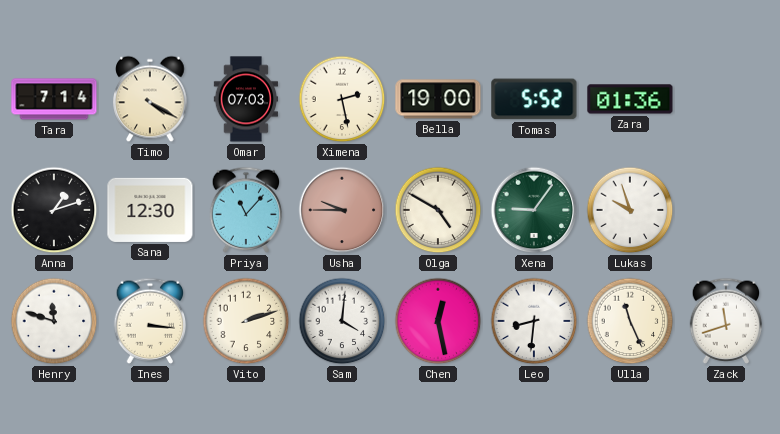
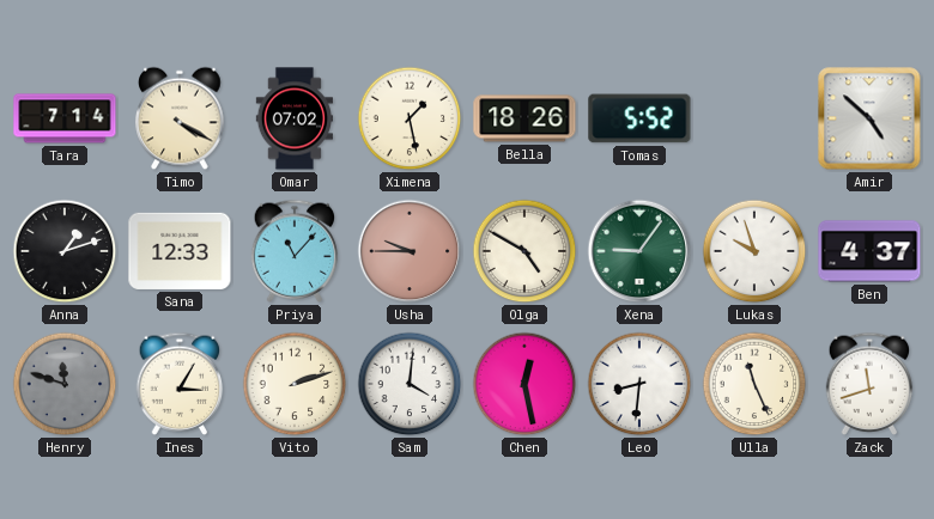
Omar: 07:03 -> 07:02
Ximena: 2:28 -> 1:28
Bella: 19:00 -> 18:26
Zara: 01:36 -> none
Amir: none -> 4:52
Sana: 12:30 -> 12:33
Ben: none -> 4:37
Henry dial: white -> grey
Ines: 3:16 -> 3:05
